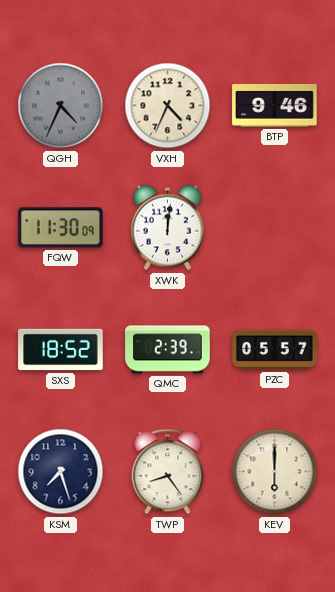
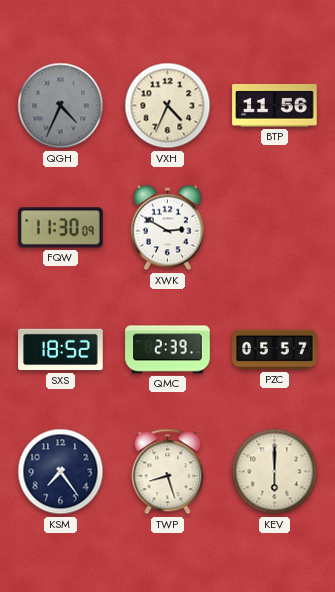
BTP: 9:46 -> 11:56
XWK: 12:01 -> 2:50
KSM: 7:27 -> 7:24
TWP: 8:24 -> 8:27
